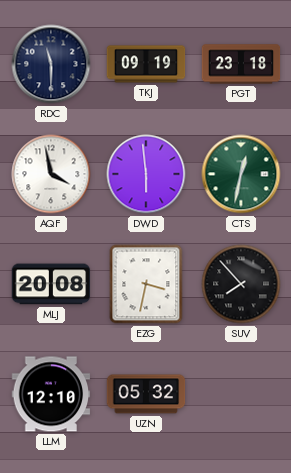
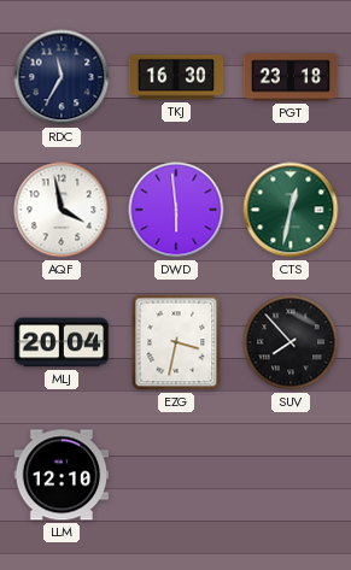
RDC: 11:30 -> 11:35
TKJ: 09:19 -> 16:30
MLJ: 20:08 -> 20:04
UZN: 05:32 -> none
